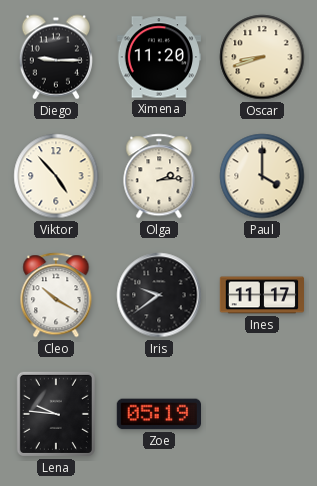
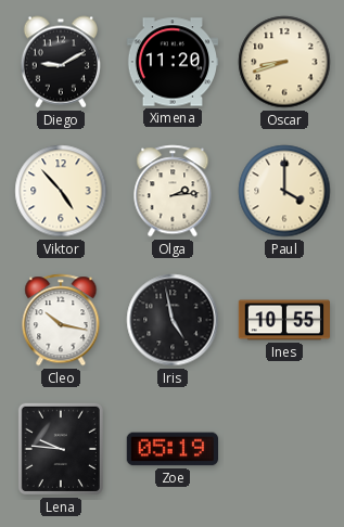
Diego: 9:15 -> 9:10
Cleo: 10:20 -> 10:17
Iris: 9:39 -> 4:58
Ines: 11:17 -> 10:55
